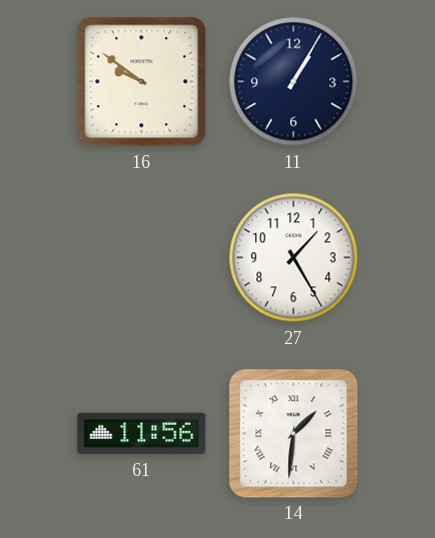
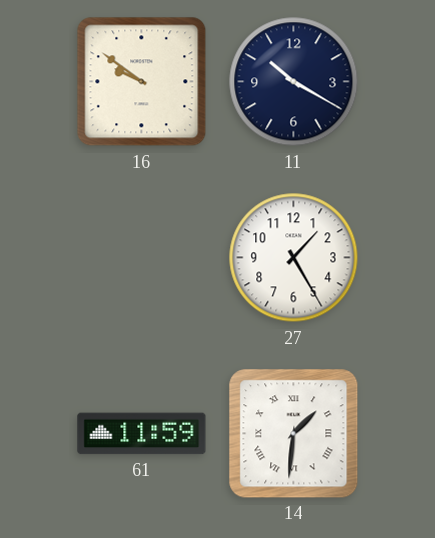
11: 1:05 -> 10:20
61: 11:56 -> 11:59
